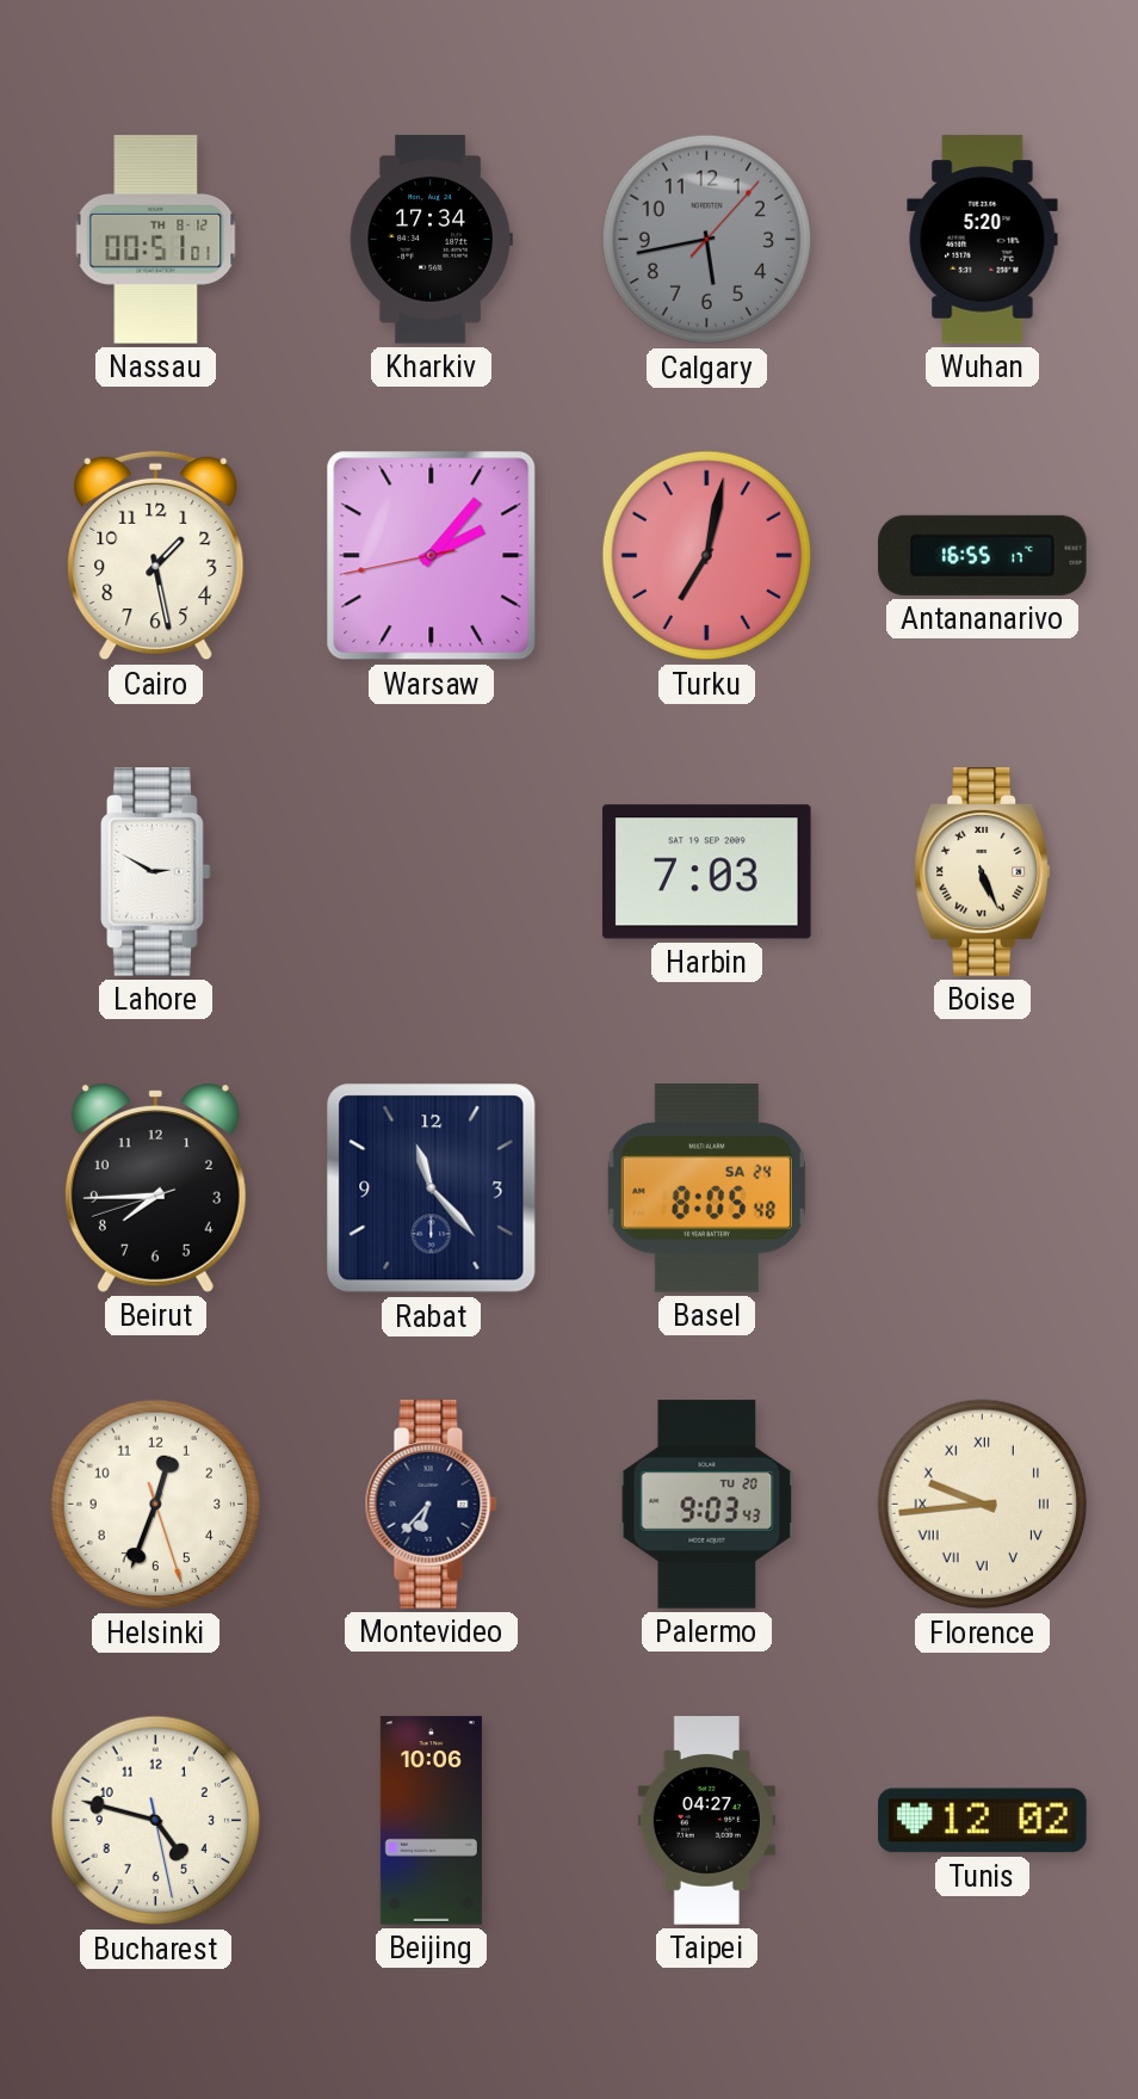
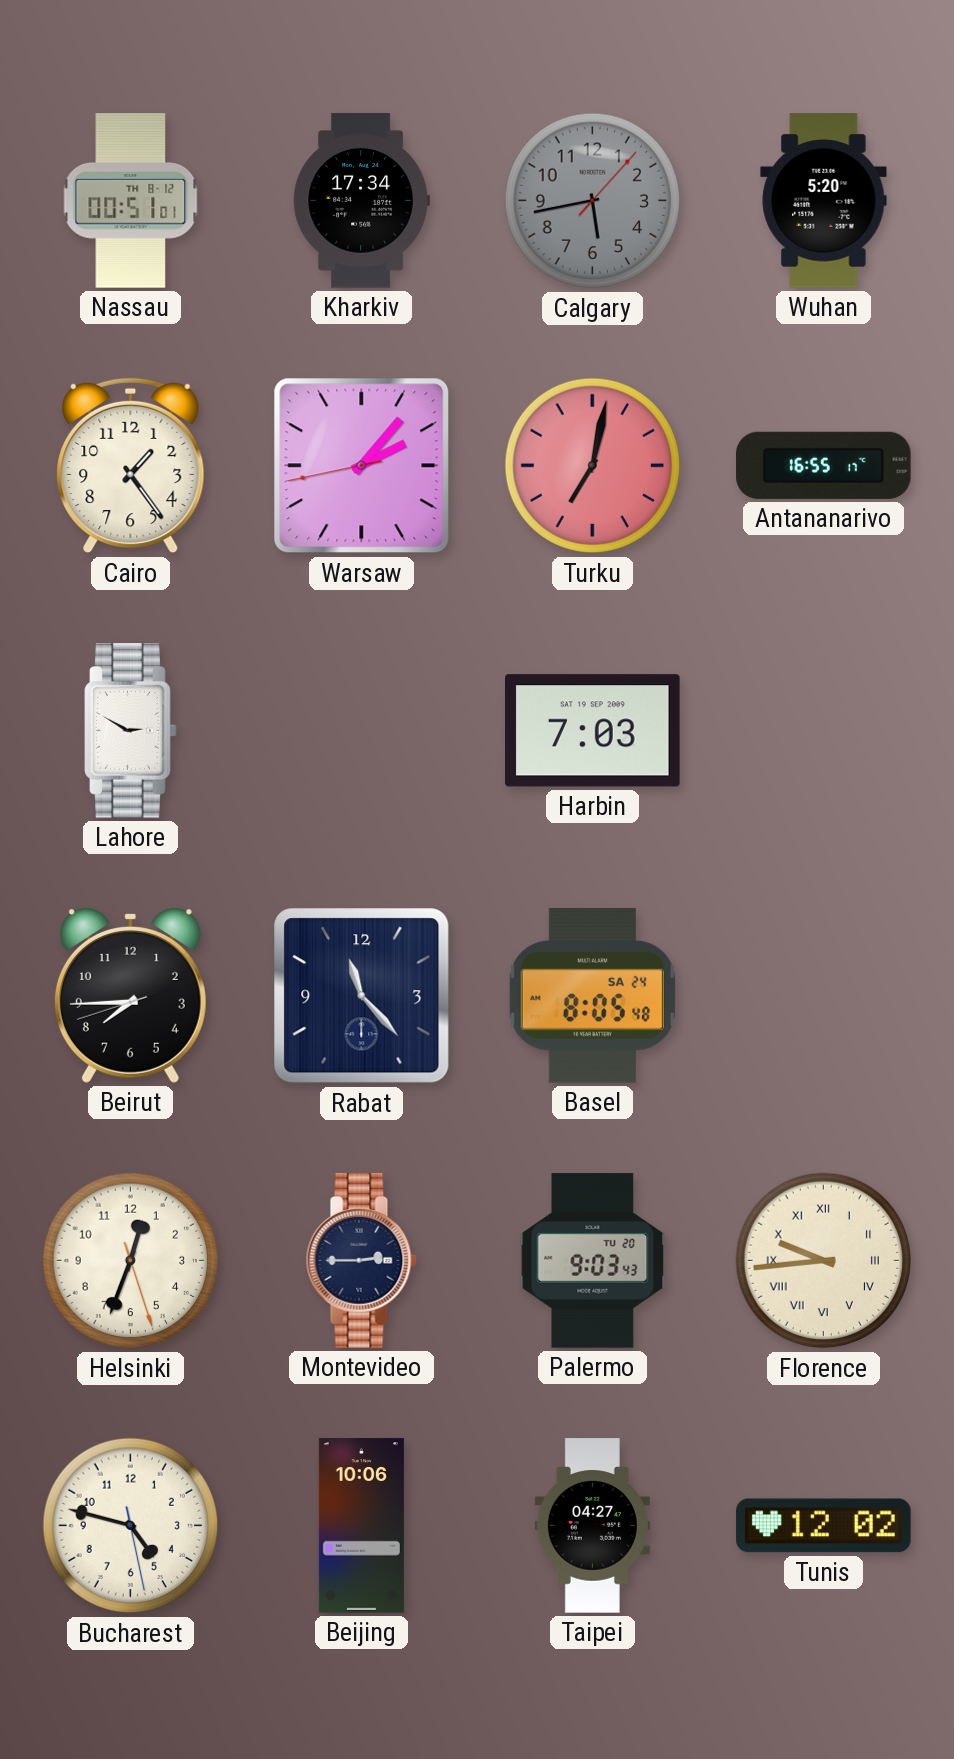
Cairo: 1:28 -> 1:24
Boise: 5:26 -> none
Montevideo: 6:37 -> 2:45
